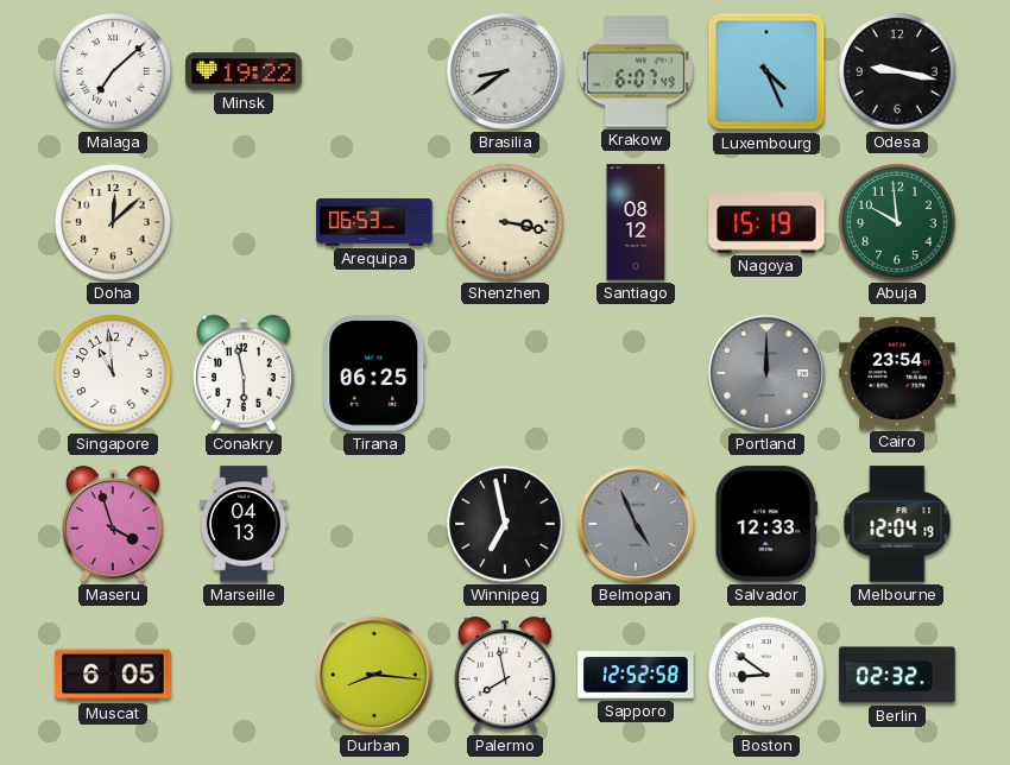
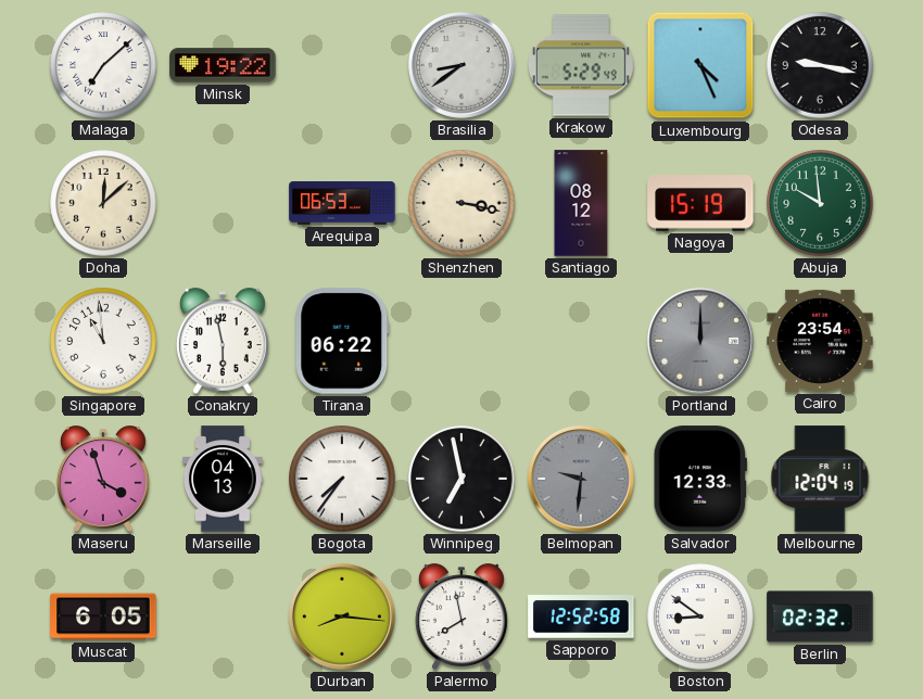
Krakow: 6:07 -> 5:29
Tirana: 06:25 -> 06:22
Bogota: none -> 7:36
Belmopan: 4:56 -> 9:31
